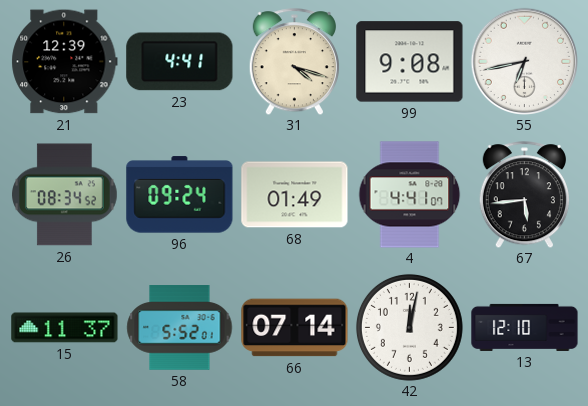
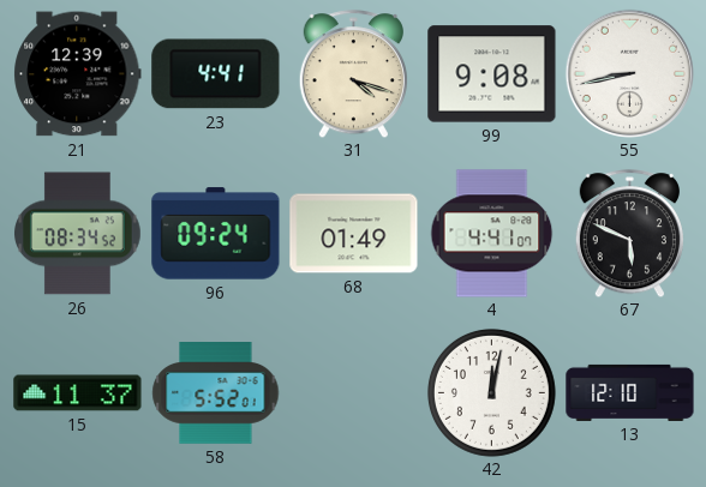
55: 6:43 -> 8:43
67: 5:44 -> 5:49
66: 07:14 -> none
